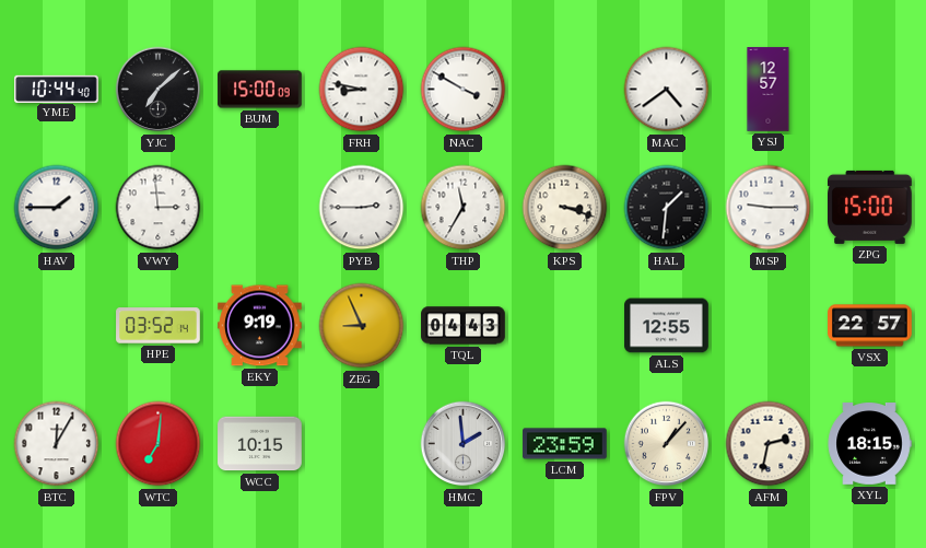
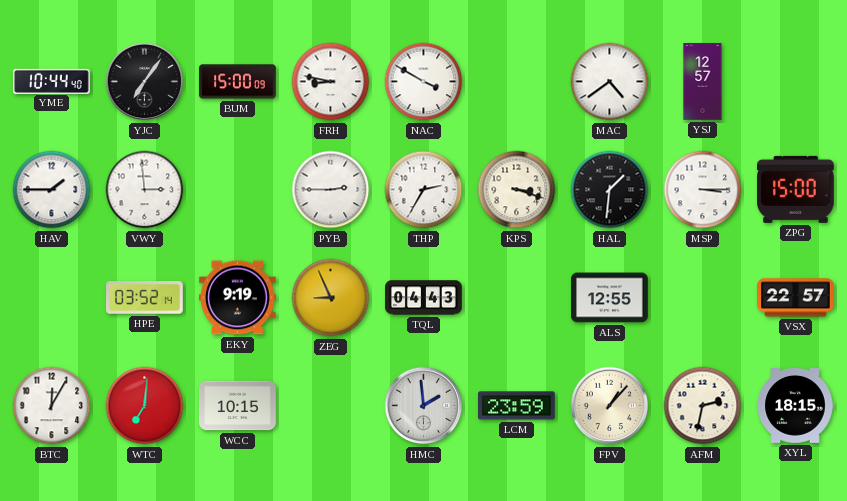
YJC: 7:08 -> 7:06
THP: 11:35 -> 2:35
MSP: 9:15 -> 3:15
